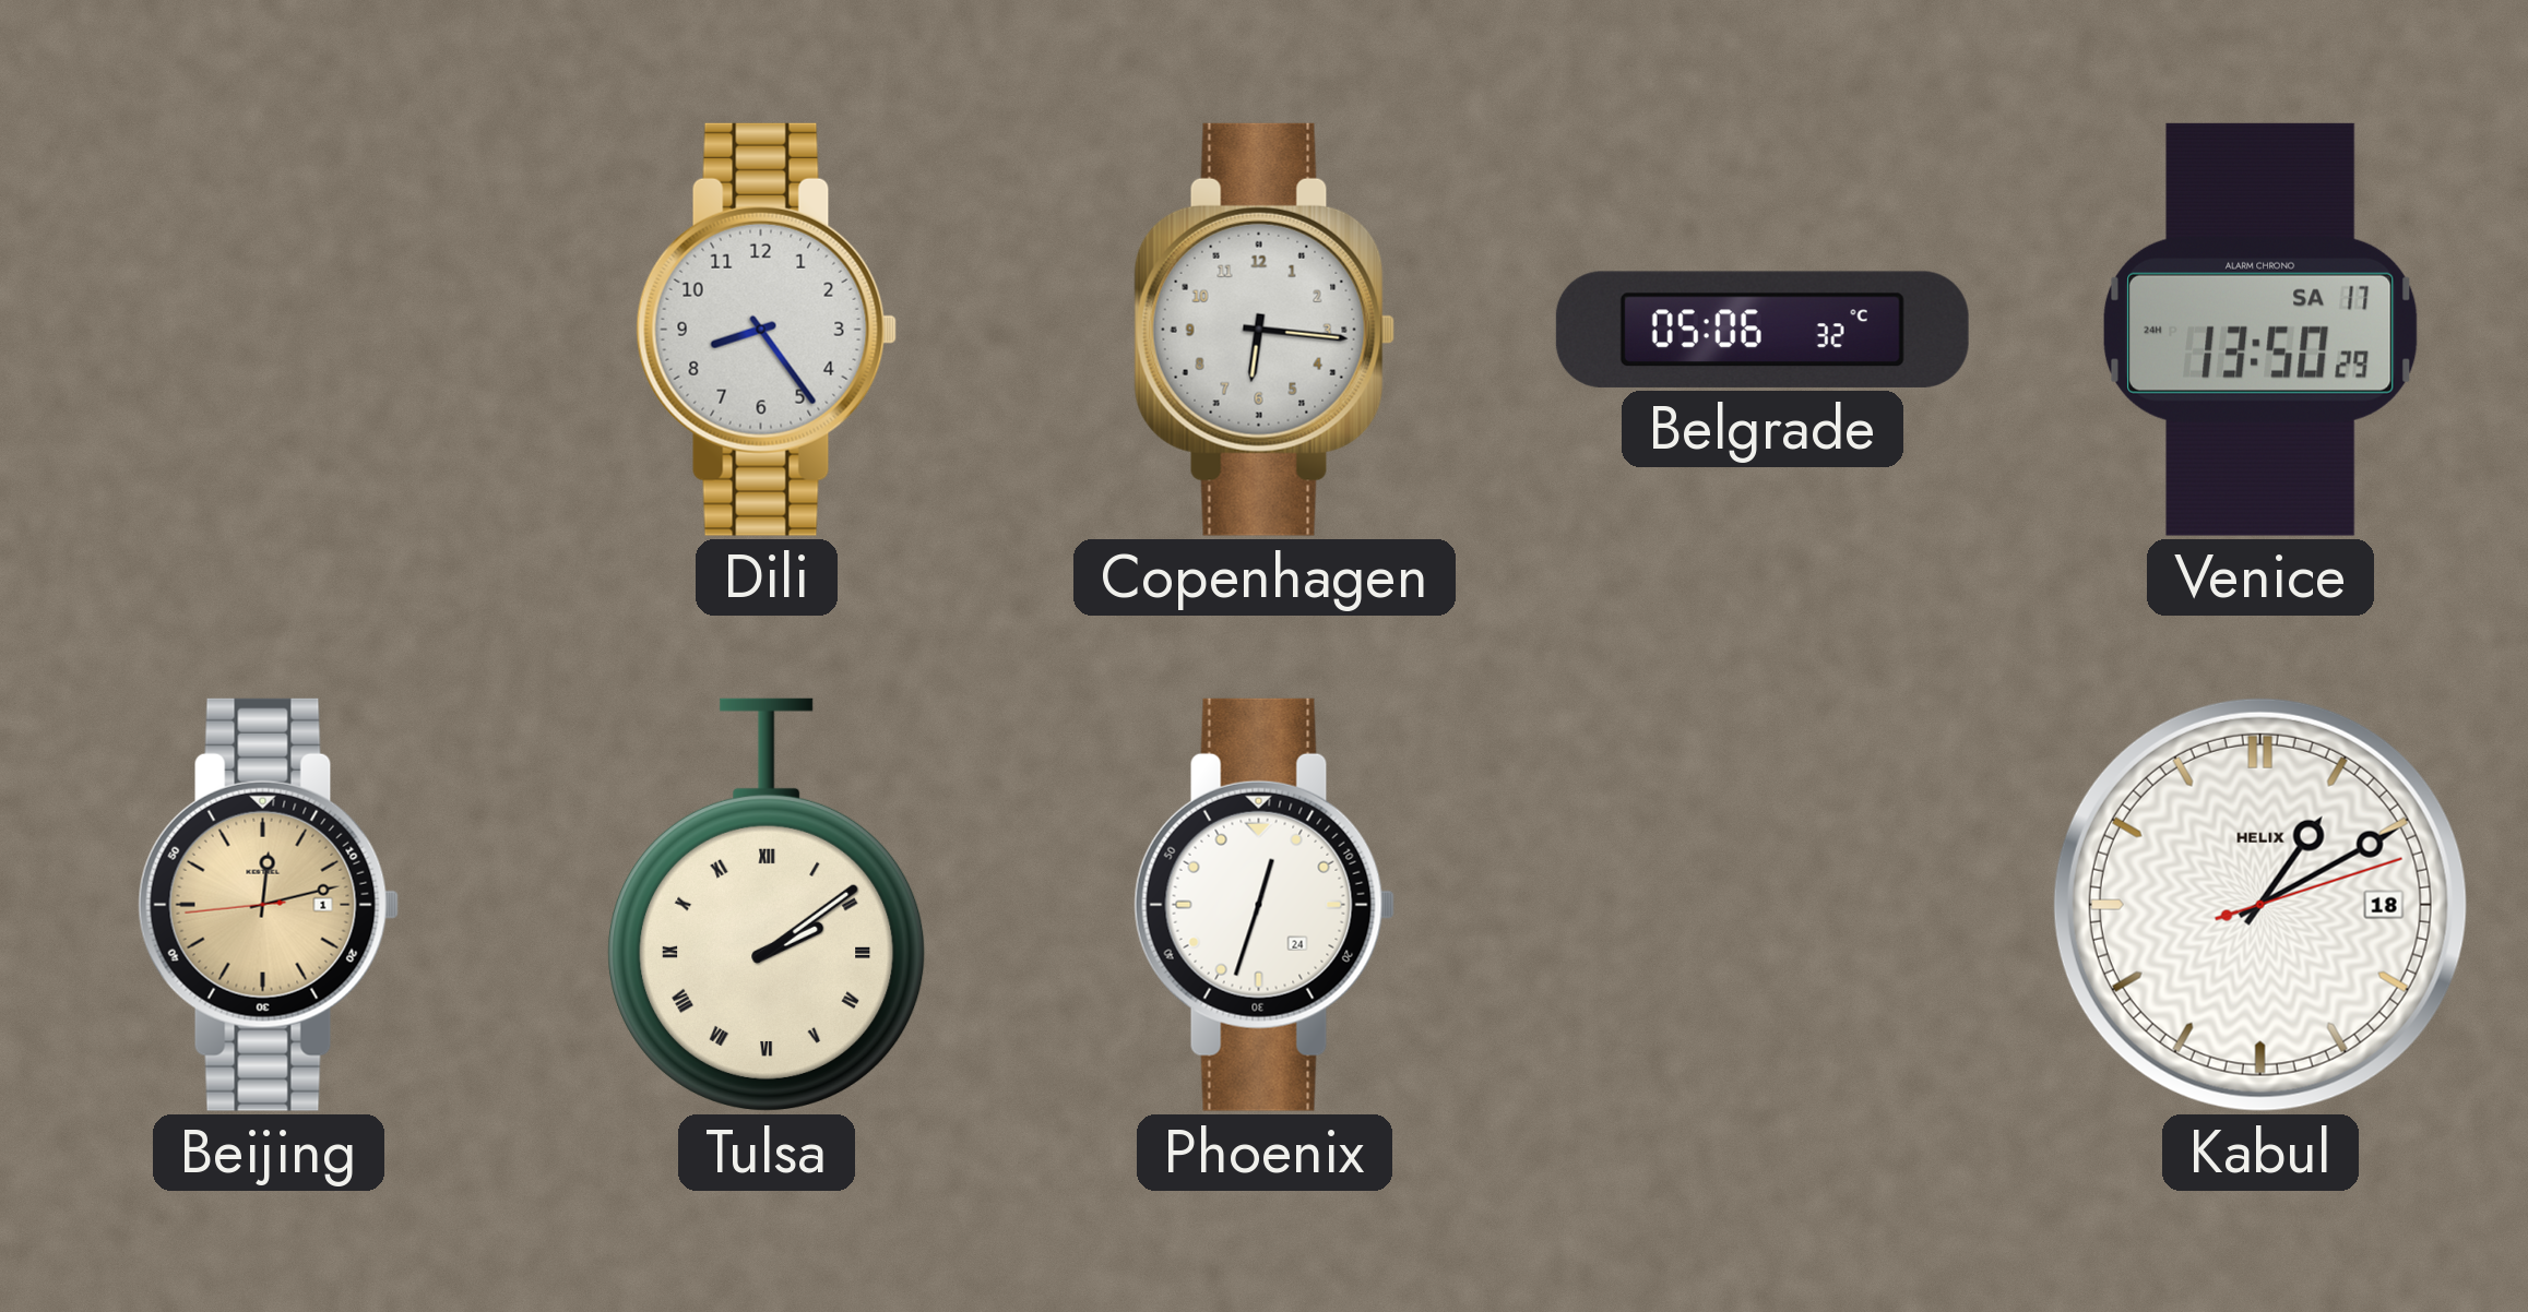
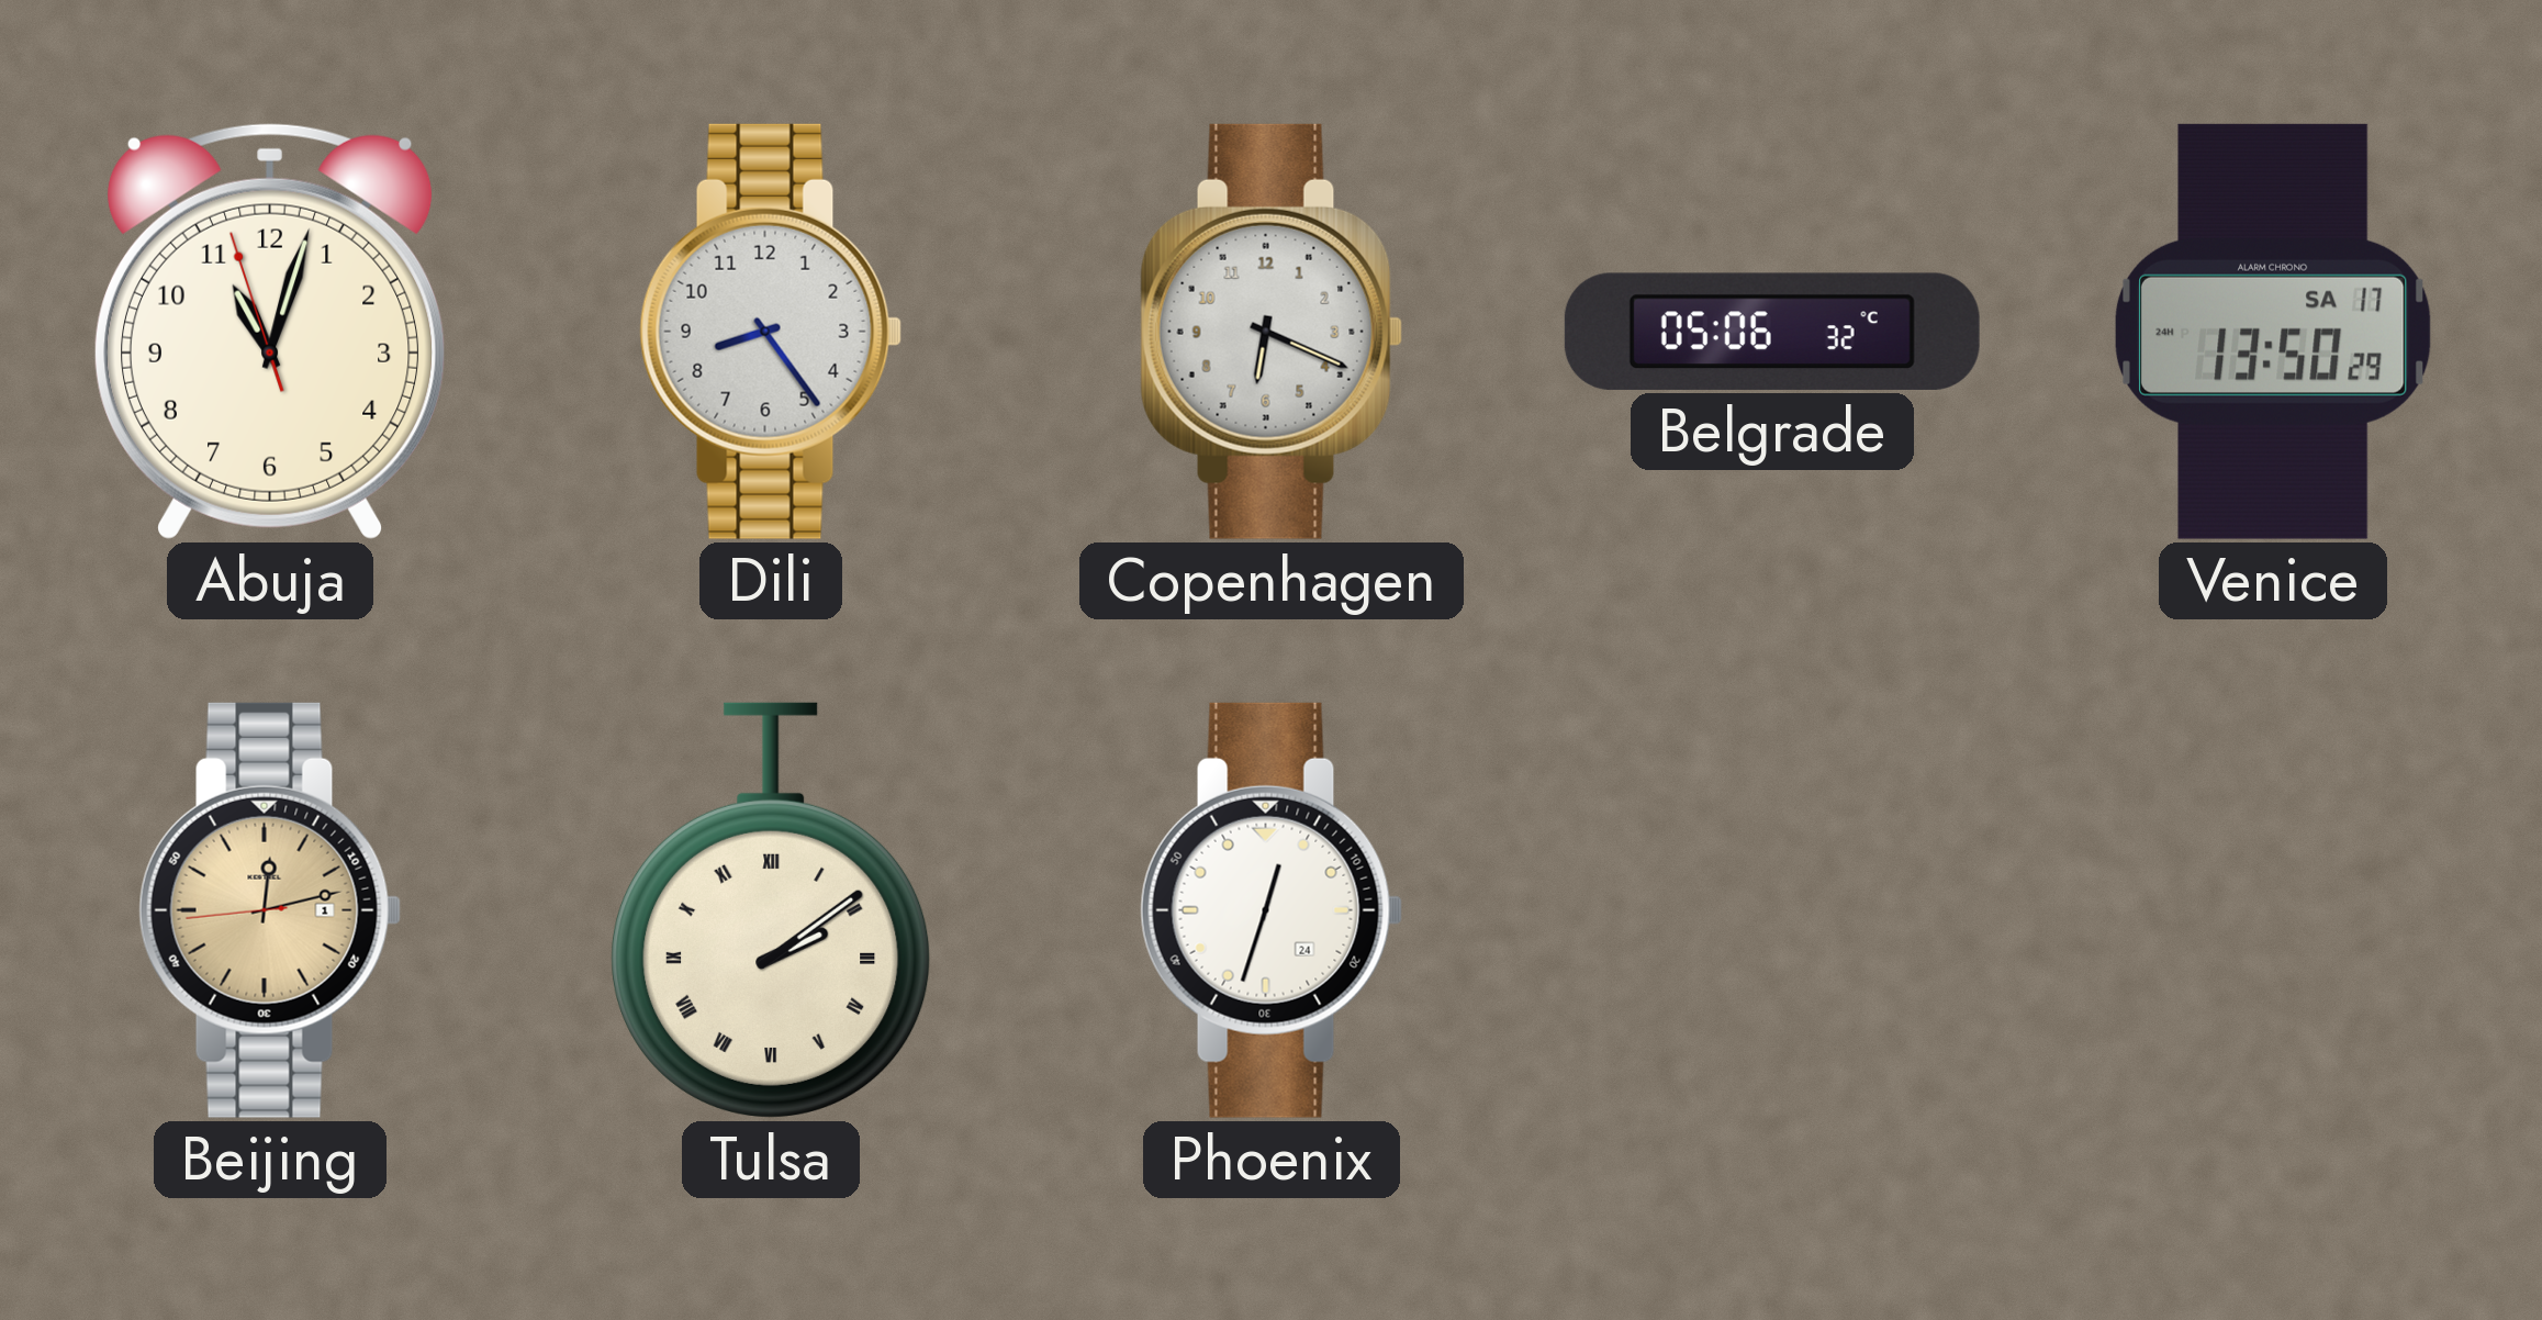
Abuja: none -> 11:02
Copenhagen: 6:16 -> 6:19
Kabul: 1:10 -> none
